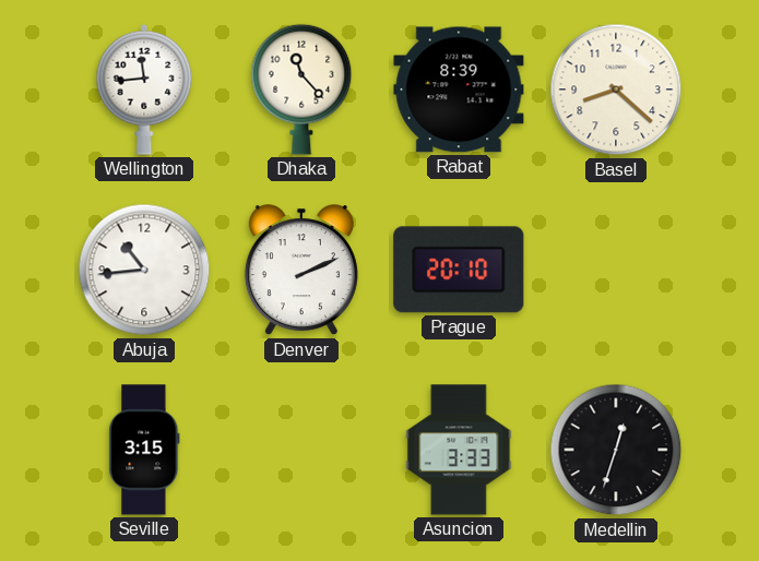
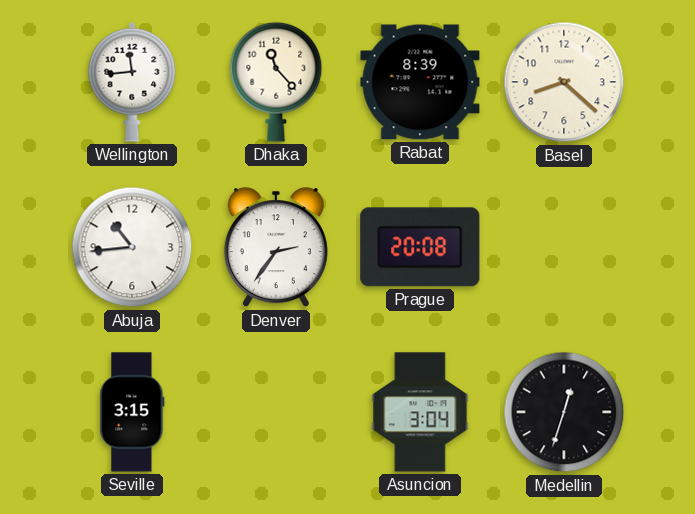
Denver: 2:11 -> 2:36
Prague: 20:10 -> 20:08
Asuncion: 3:33 -> 3:04
